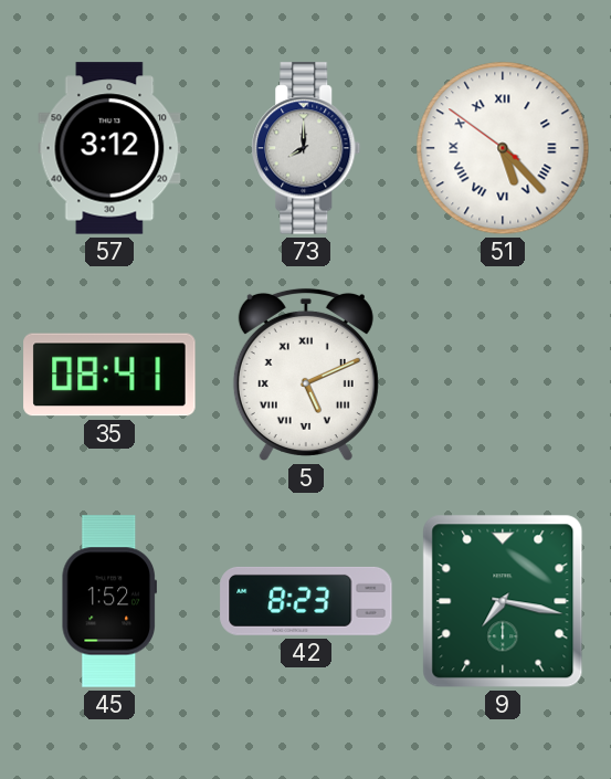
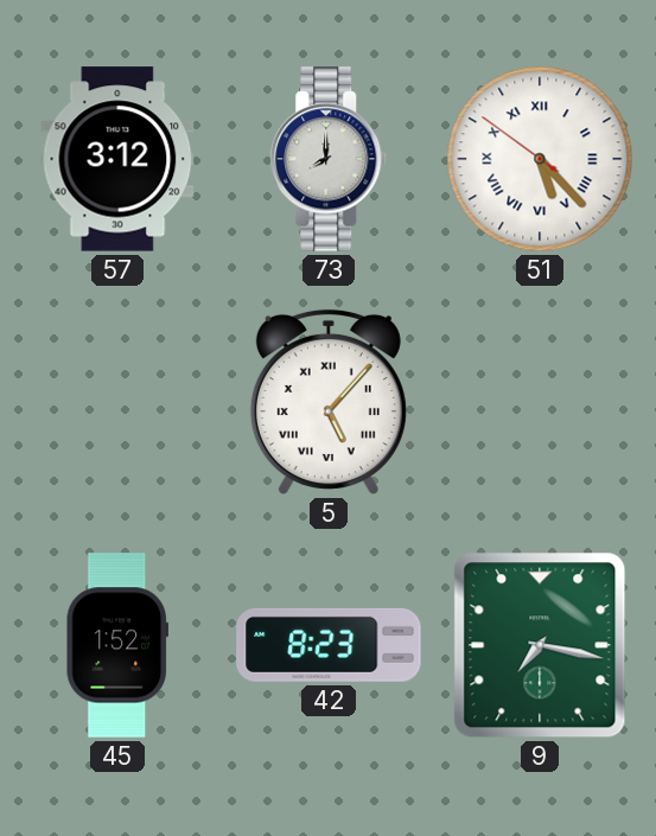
35: 08:41 -> none
5: 5:11 -> 5:07
